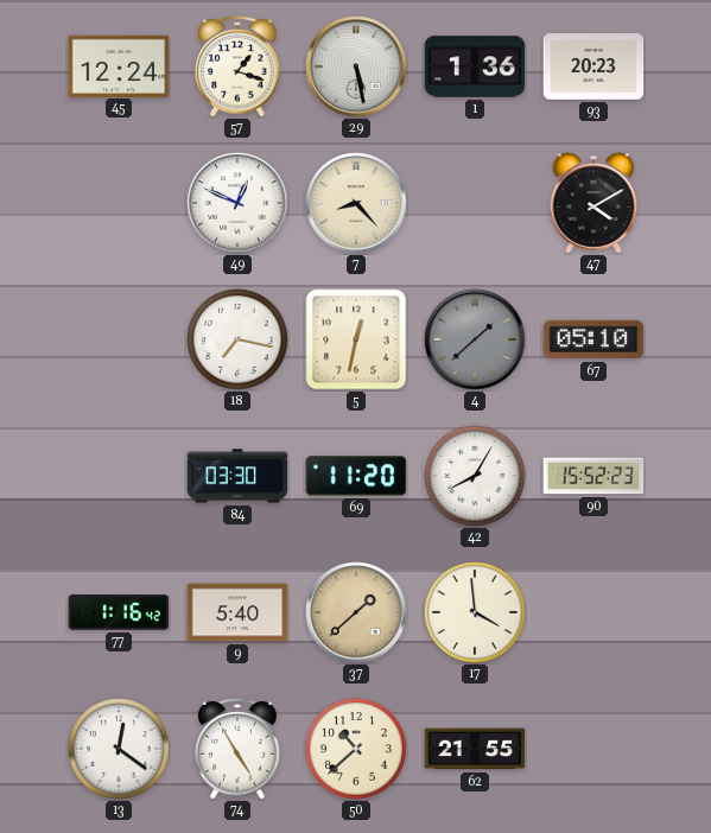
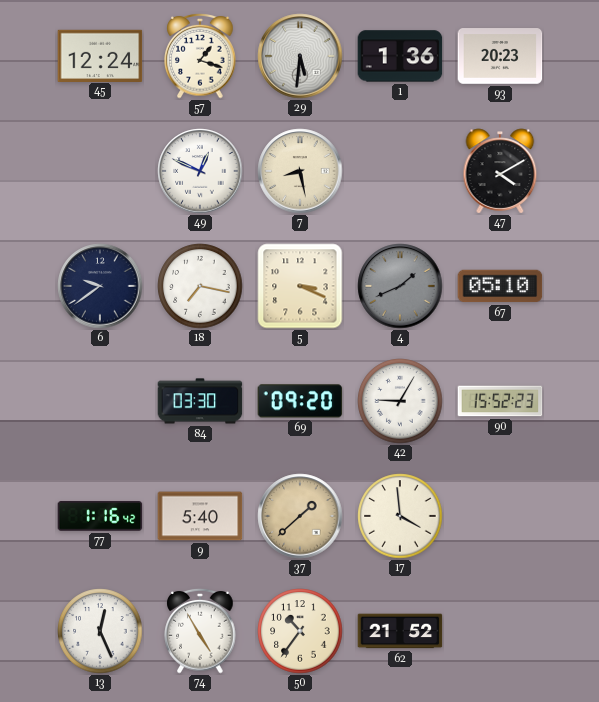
29: 5:28 -> 5:31
7: 8:23 -> 8:28
6: none -> 9:39
5: 12:32 -> 3:19
4: 1:38 -> 1:41
69: 11:20 -> 09:20
42: 8:05 -> 9:05
13: 12:21 -> 12:26
50: 10:38 -> 10:36
62: 21:55 -> 21:52
